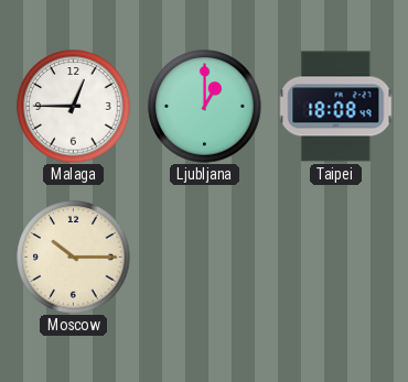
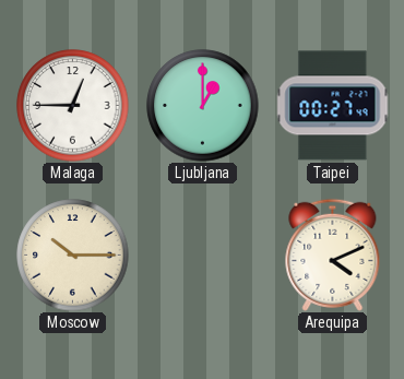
Taipei: 18:08 -> 00:27
Arequipa: none -> 4:11
